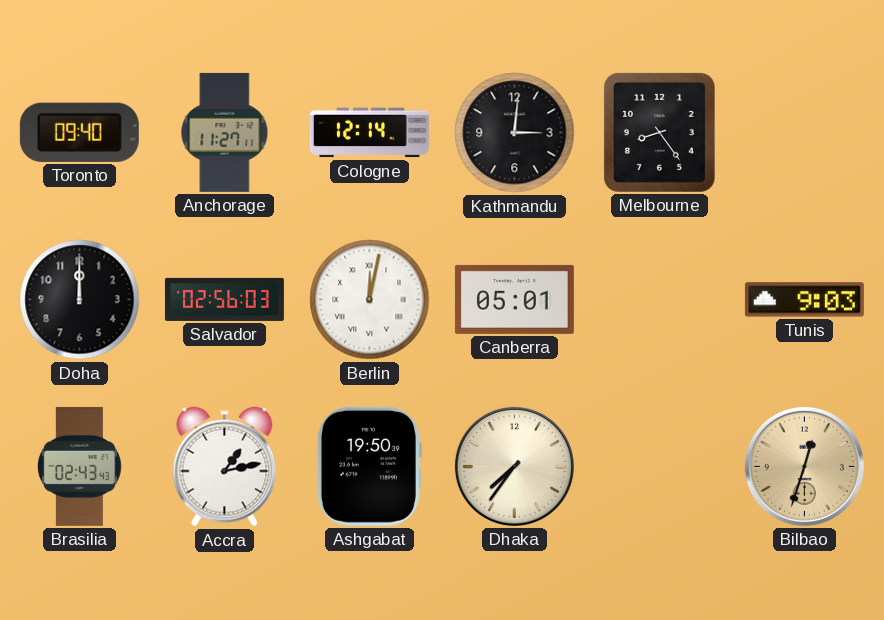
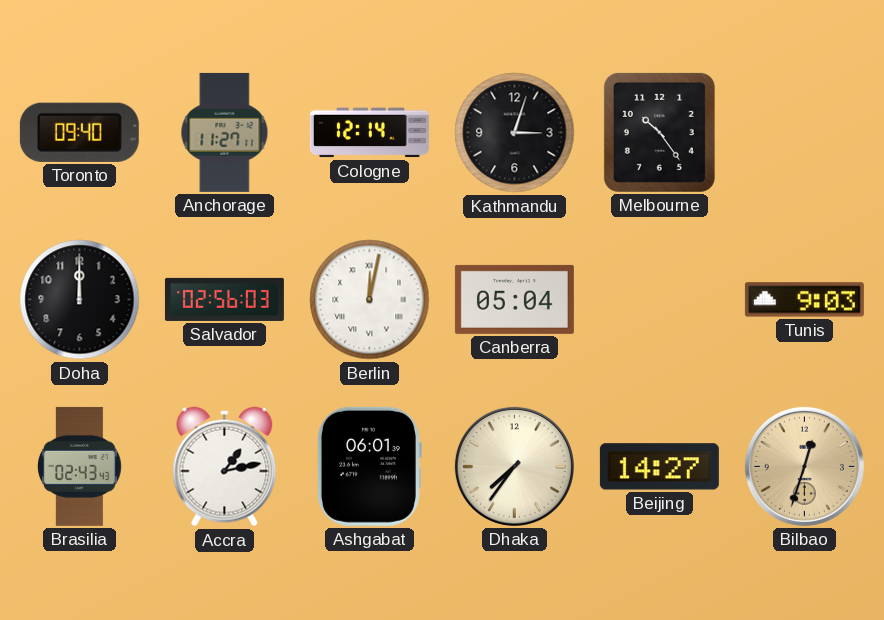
Kathmandu: 3:01 -> 3:03
Melbourne: 8:24 -> 10:24
Canberra: 05:01 -> 05:04
Ashgabat: 19:50 -> 06:01
Beijing: none -> 14:27
